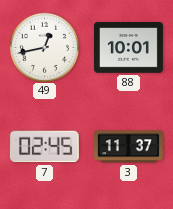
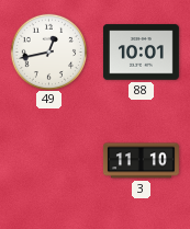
7: 02:45 -> none
3: 11:37 -> 11:10
